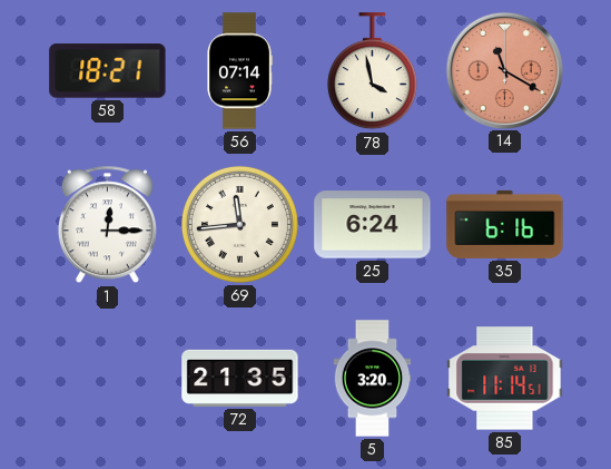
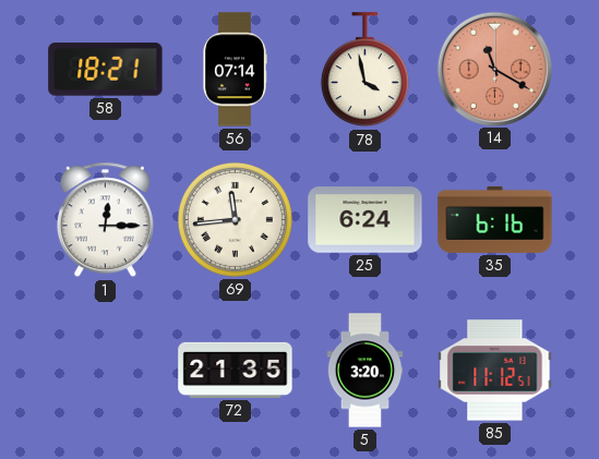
85: 11:14 -> 11:12
